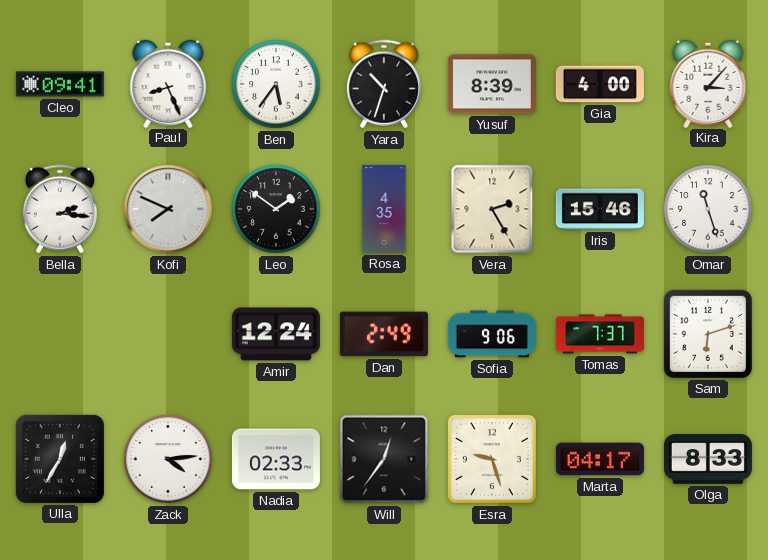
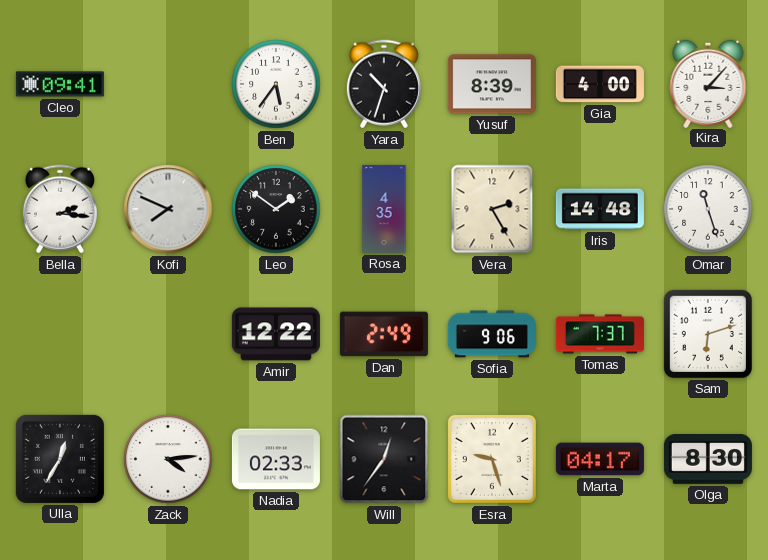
Paul: 8:26 -> none
Iris: 15:46 -> 14:48
Amir: 12:24 -> 12:22
Olga: 8:33 -> 8:30
